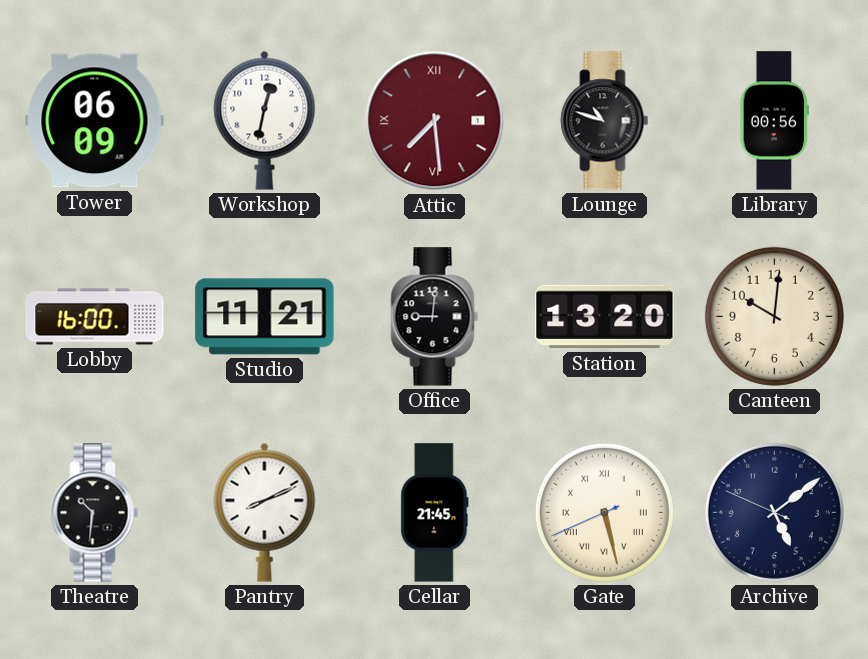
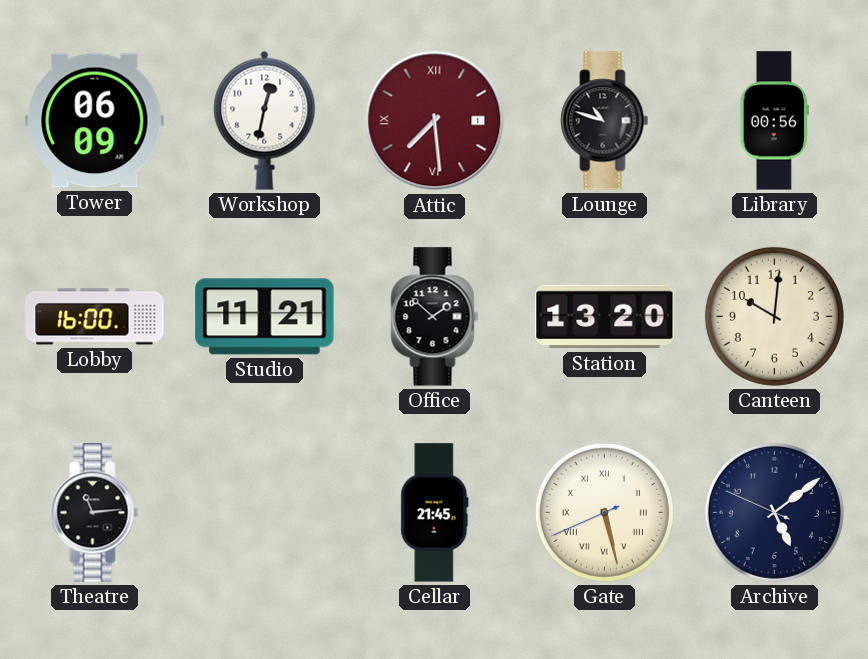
Office: 9:01 -> 1:52
Theatre: 10:31 -> 11:14
Pantry: 8:11 -> none
